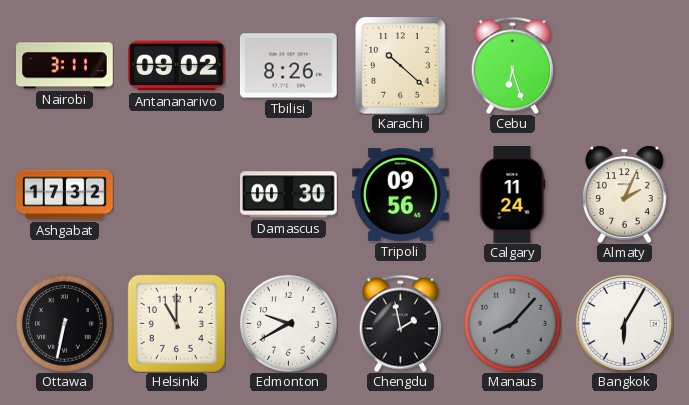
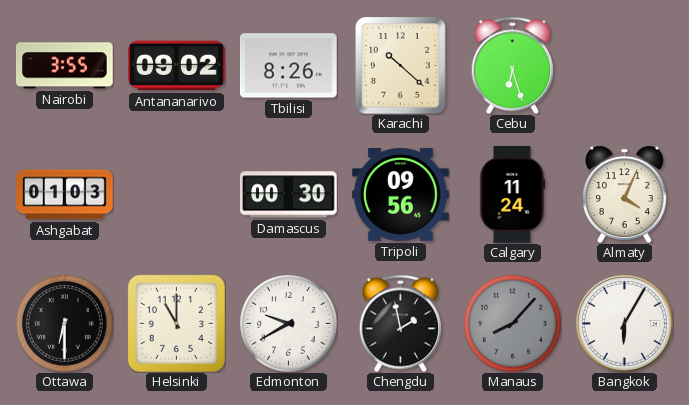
Nairobi: 3:11 -> 3:55
Ashgabat: 17:32 -> 01:03
Almaty: 2:04 -> 4:04
Ottawa: 6:32 -> 6:30
